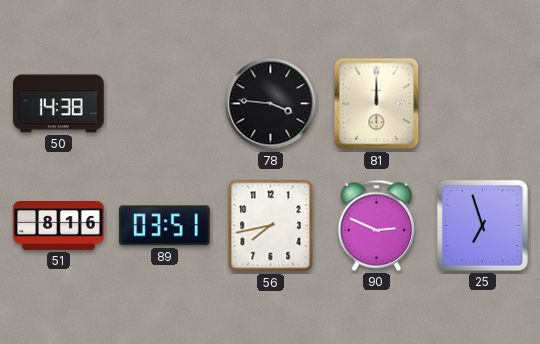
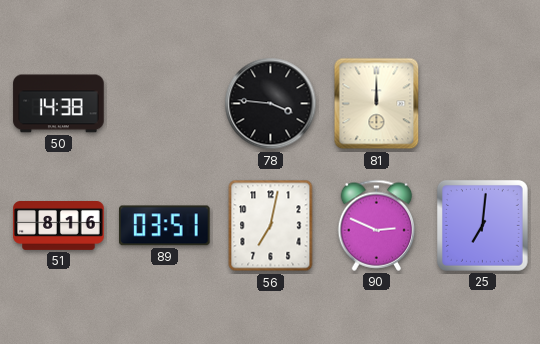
56: 7:43 -> 7:02
25: 6:57 -> 7:01
